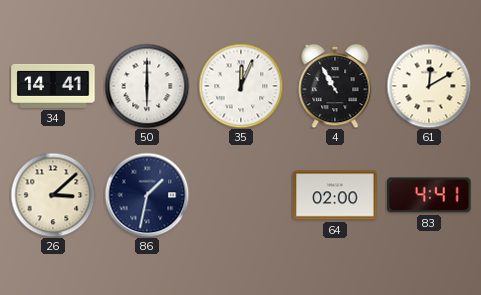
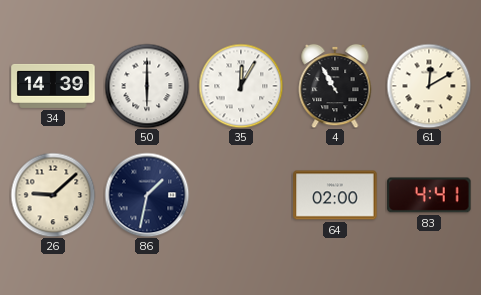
34: 14:41 -> 14:39
35: 12:04 -> 12:05
26: 3:08 -> 9:08
